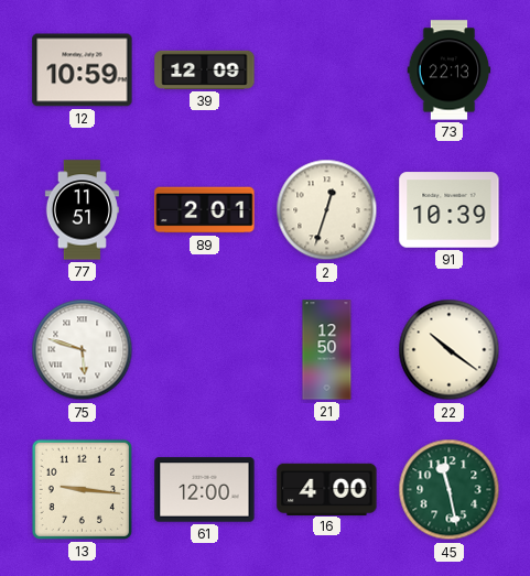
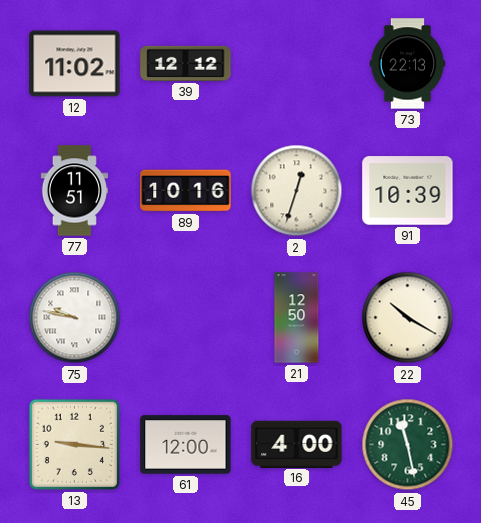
12: 10:59 -> 11:02
39: 12:09 -> 12:12
89: 2:01 -> 10:16
75: 5:48 -> 9:47
22: 10:21 -> 10:20
